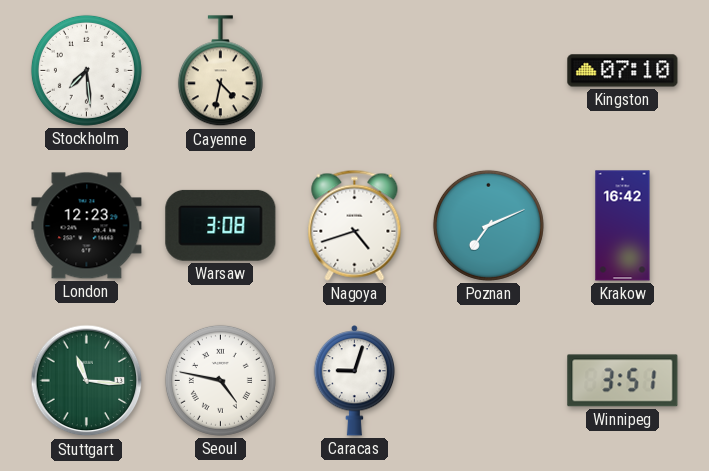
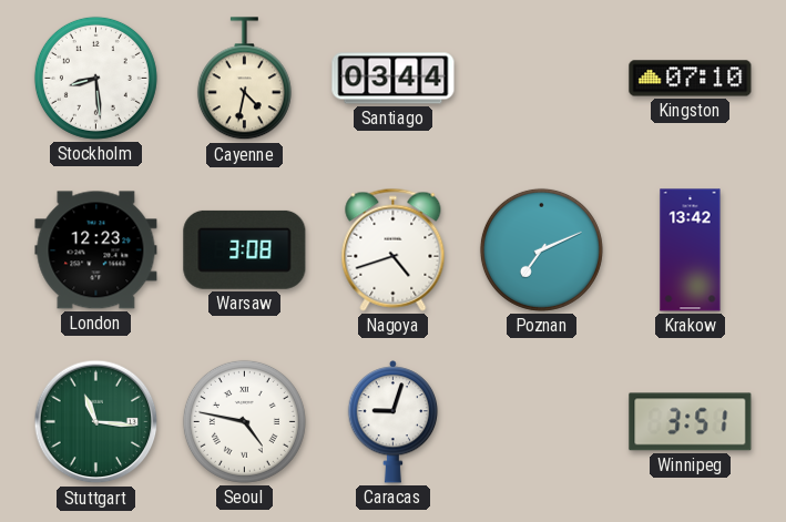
Stockholm: 7:29 -> 8:29
Santiago: none -> 03:44
Krakow: 16:42 -> 13:42
